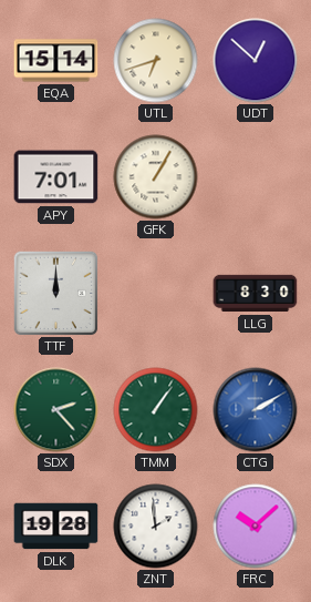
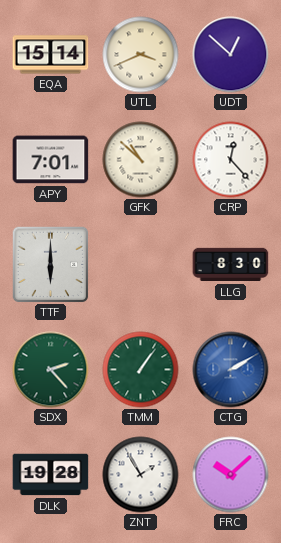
UTL: 6:42 -> 3:41
GFK: 1:05 -> 10:52
CRP: none -> 12:23
TTF: 12:00 -> 6:00
ZNT: 1:59 -> 1:55
